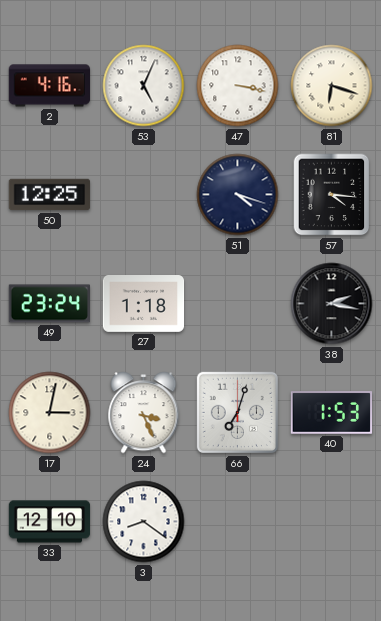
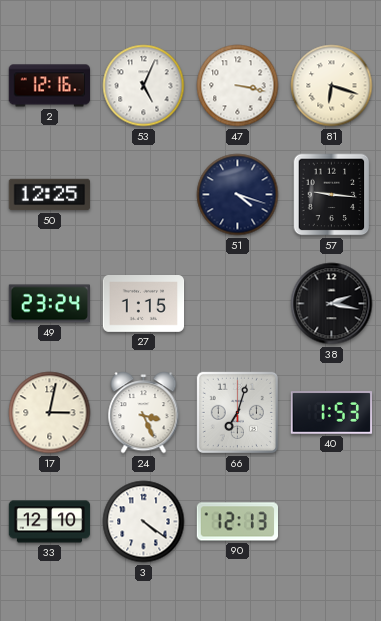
2: 4:16 -> 12:16
57: 4:16 -> 9:16
27: 1:18 -> 1:15
3: 8:21 -> 4:21
90: none -> 12:13
